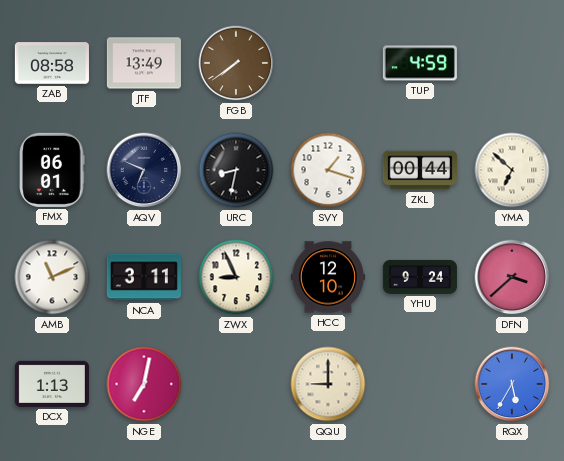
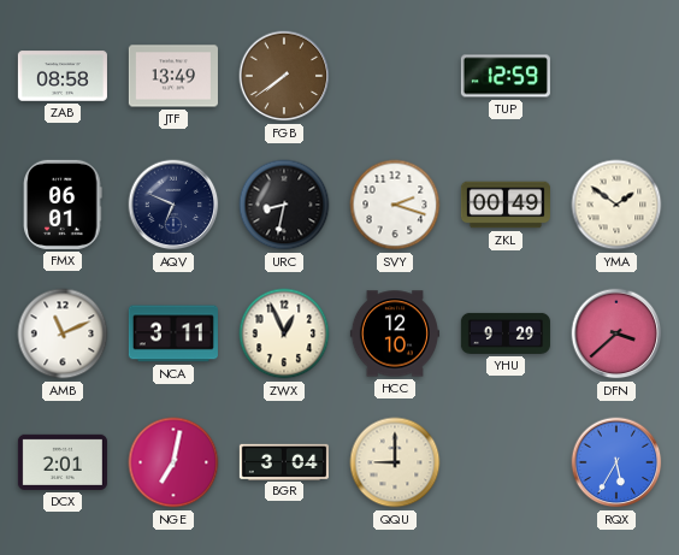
TUP: 4:59 -> 12:59
SVY: 1:18 -> 2:18
ZKL: 00:44 -> 00:49
YMA: 6:52 -> 1:51
ZWX: 8:56 -> 12:56
YHU: 9:24 -> 9:29
DCX: 1:13 -> 2:01
BGR: none -> 3:04
